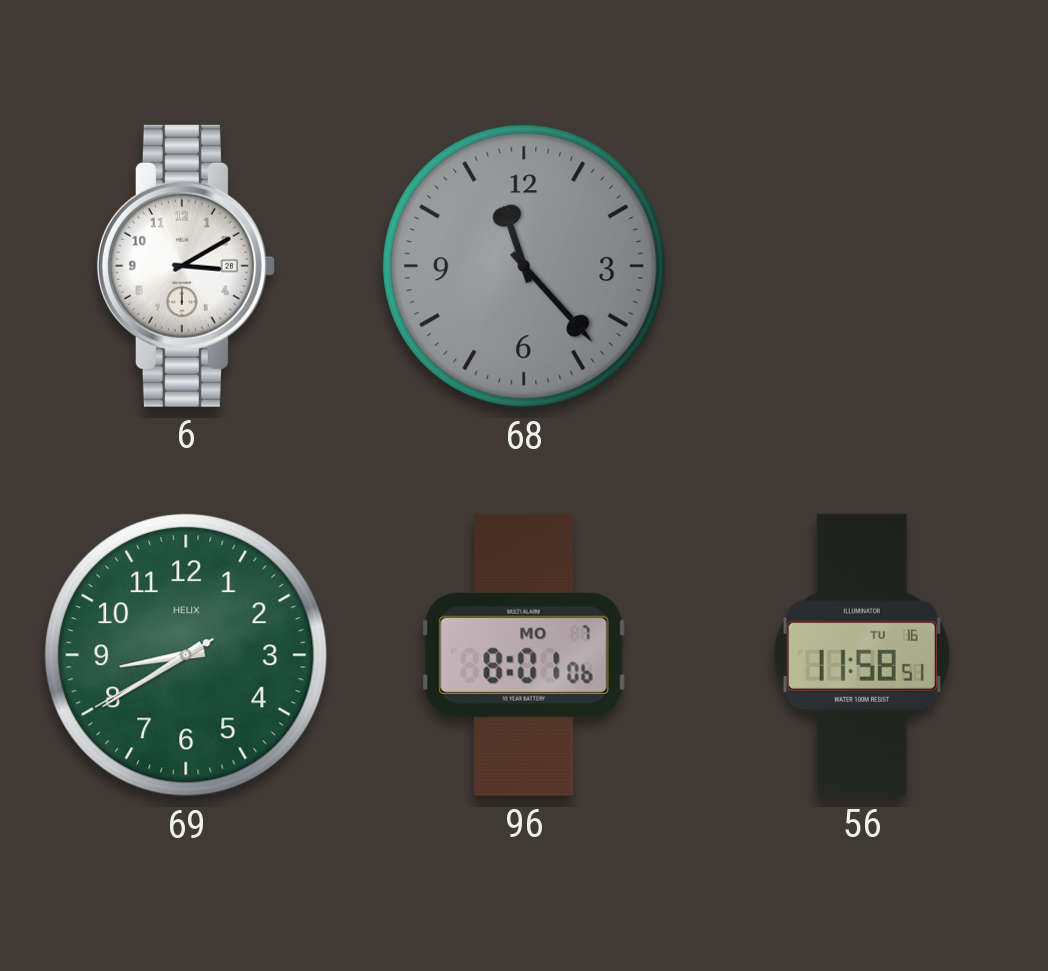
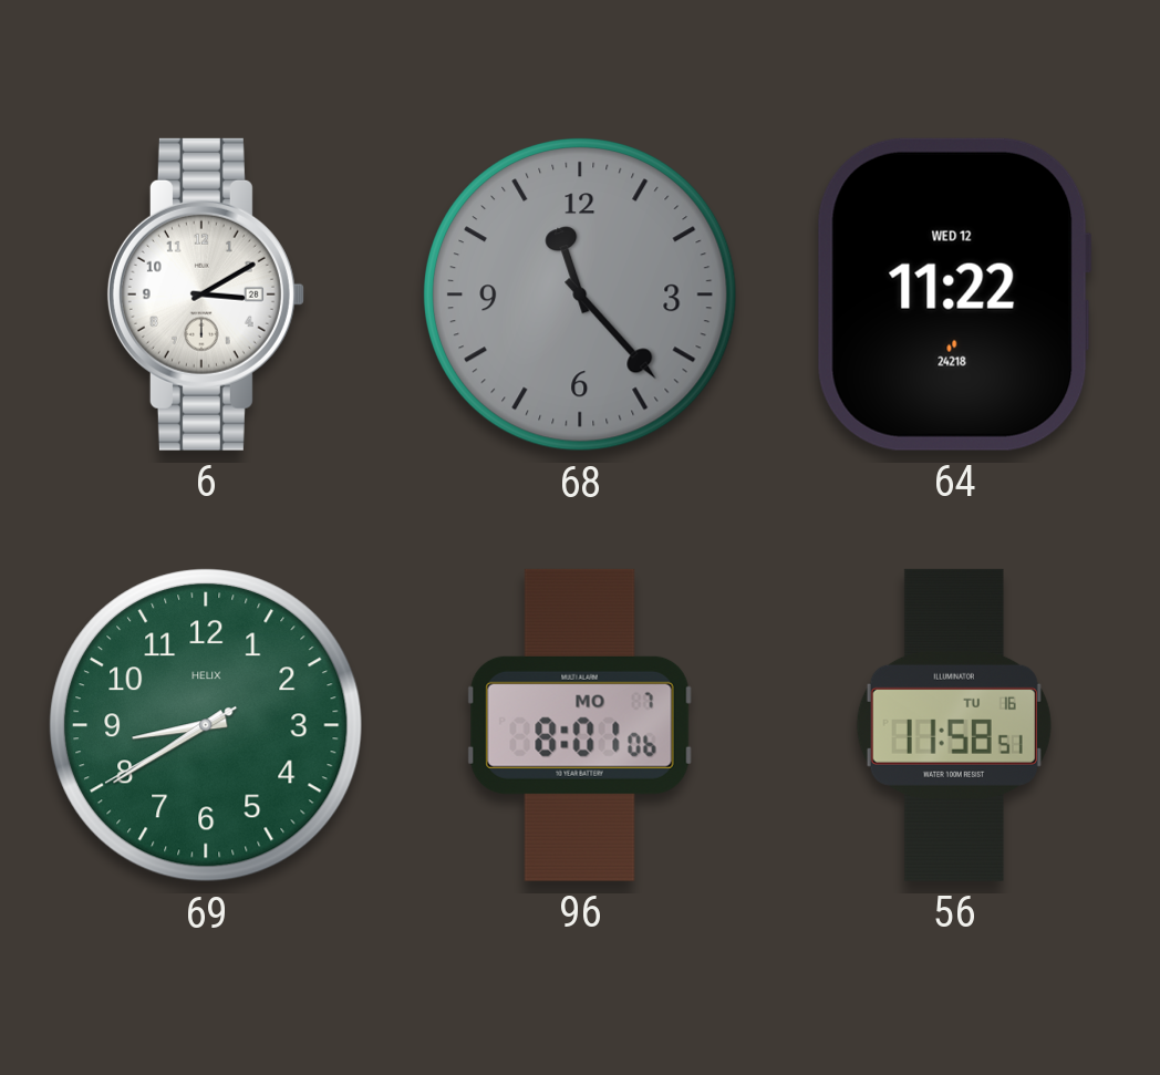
64: none -> 11:22
